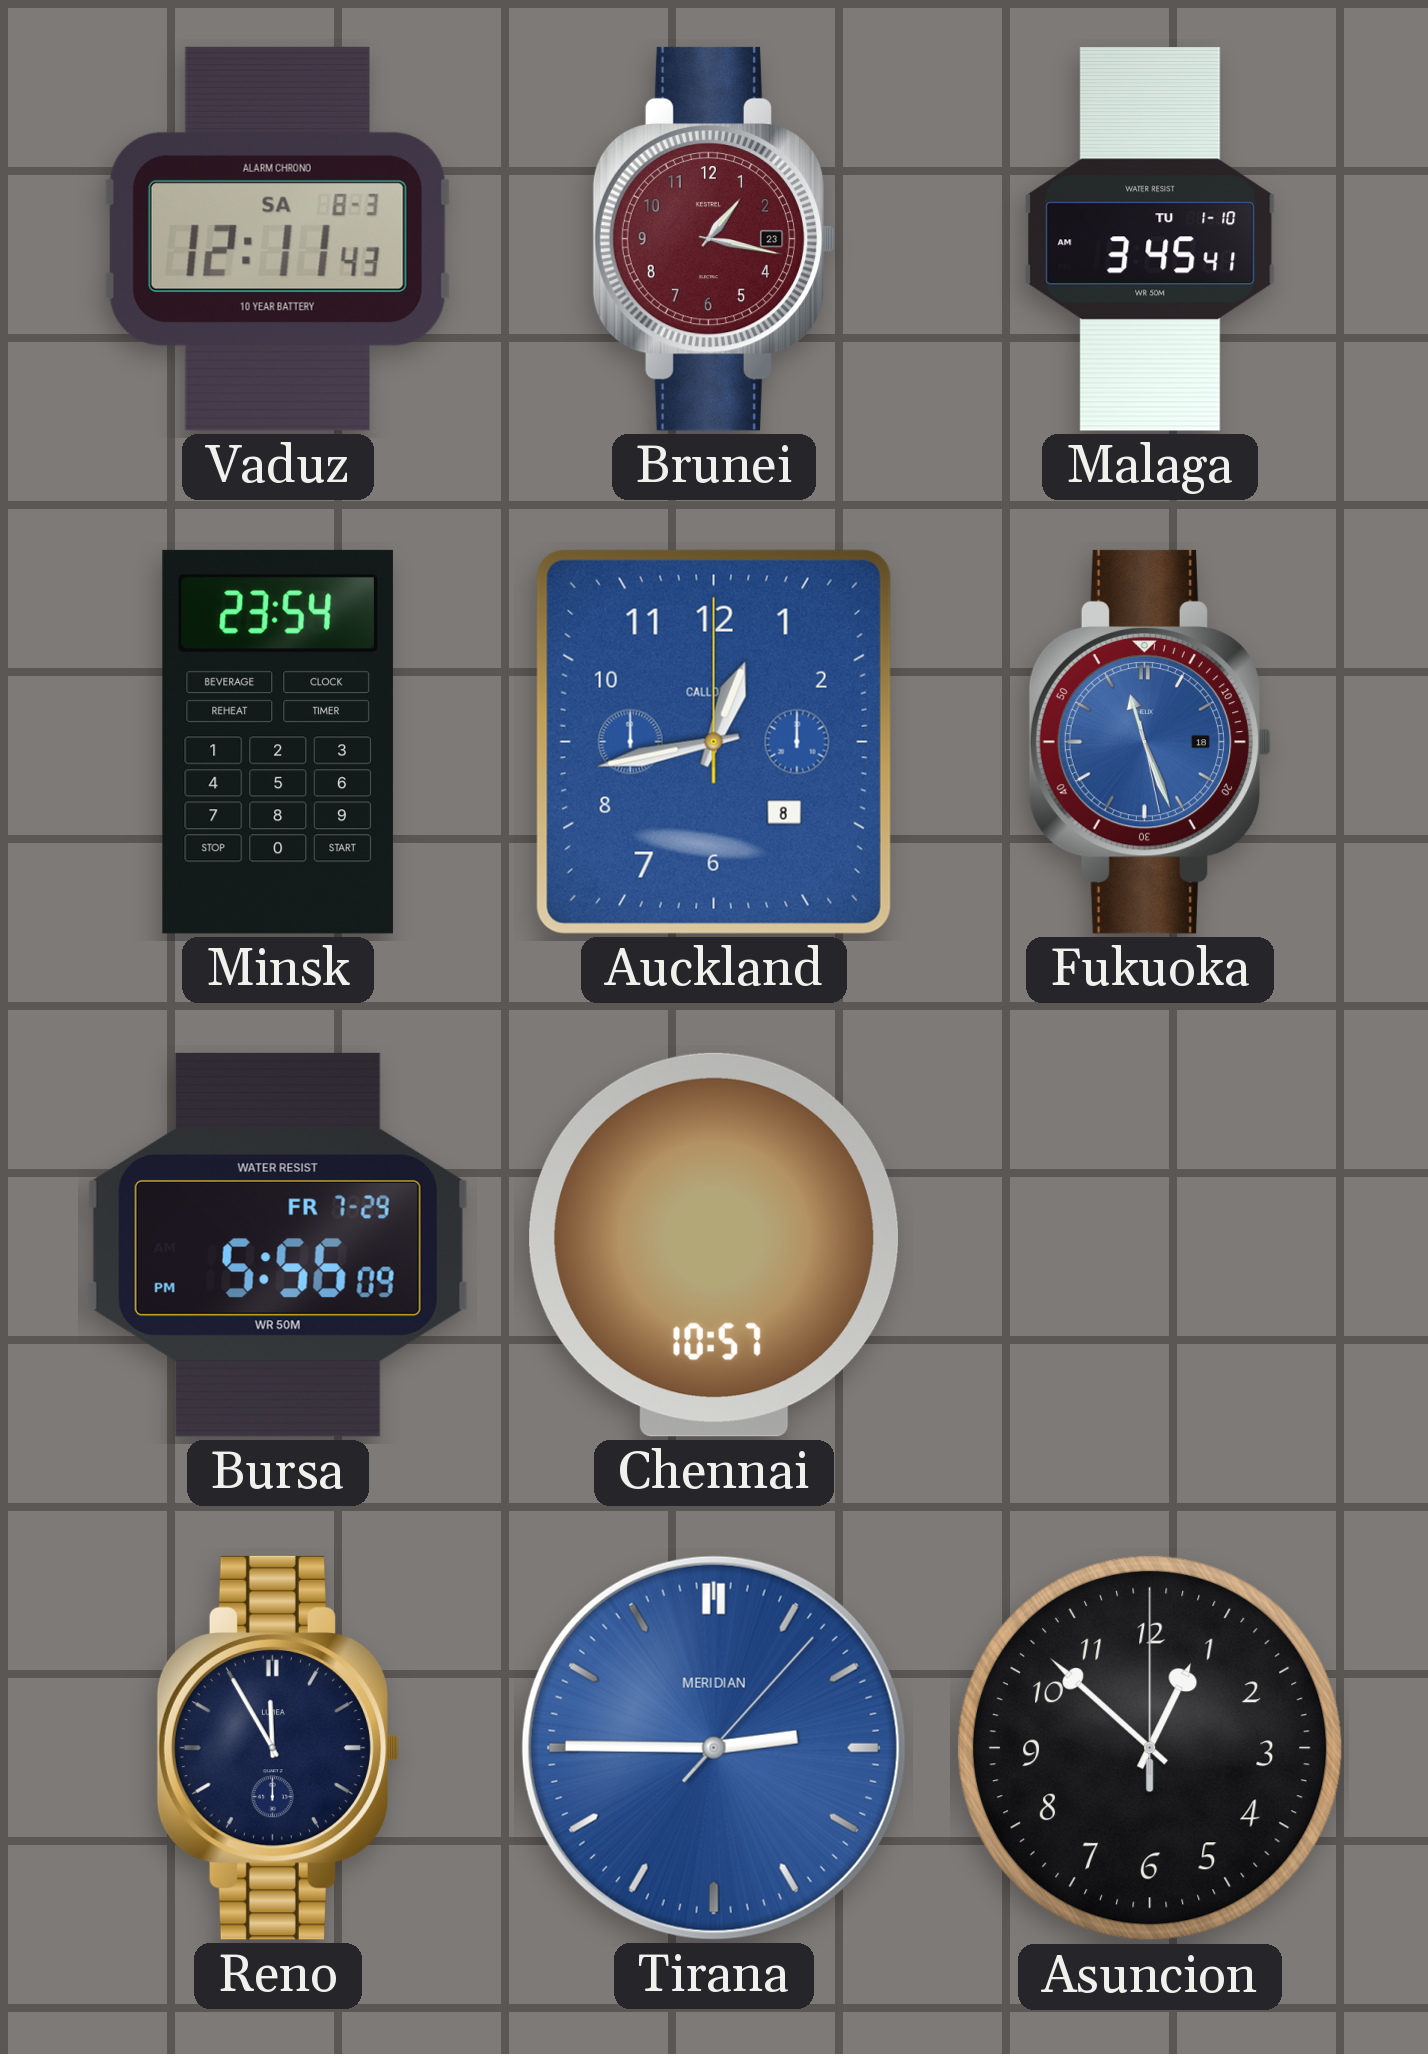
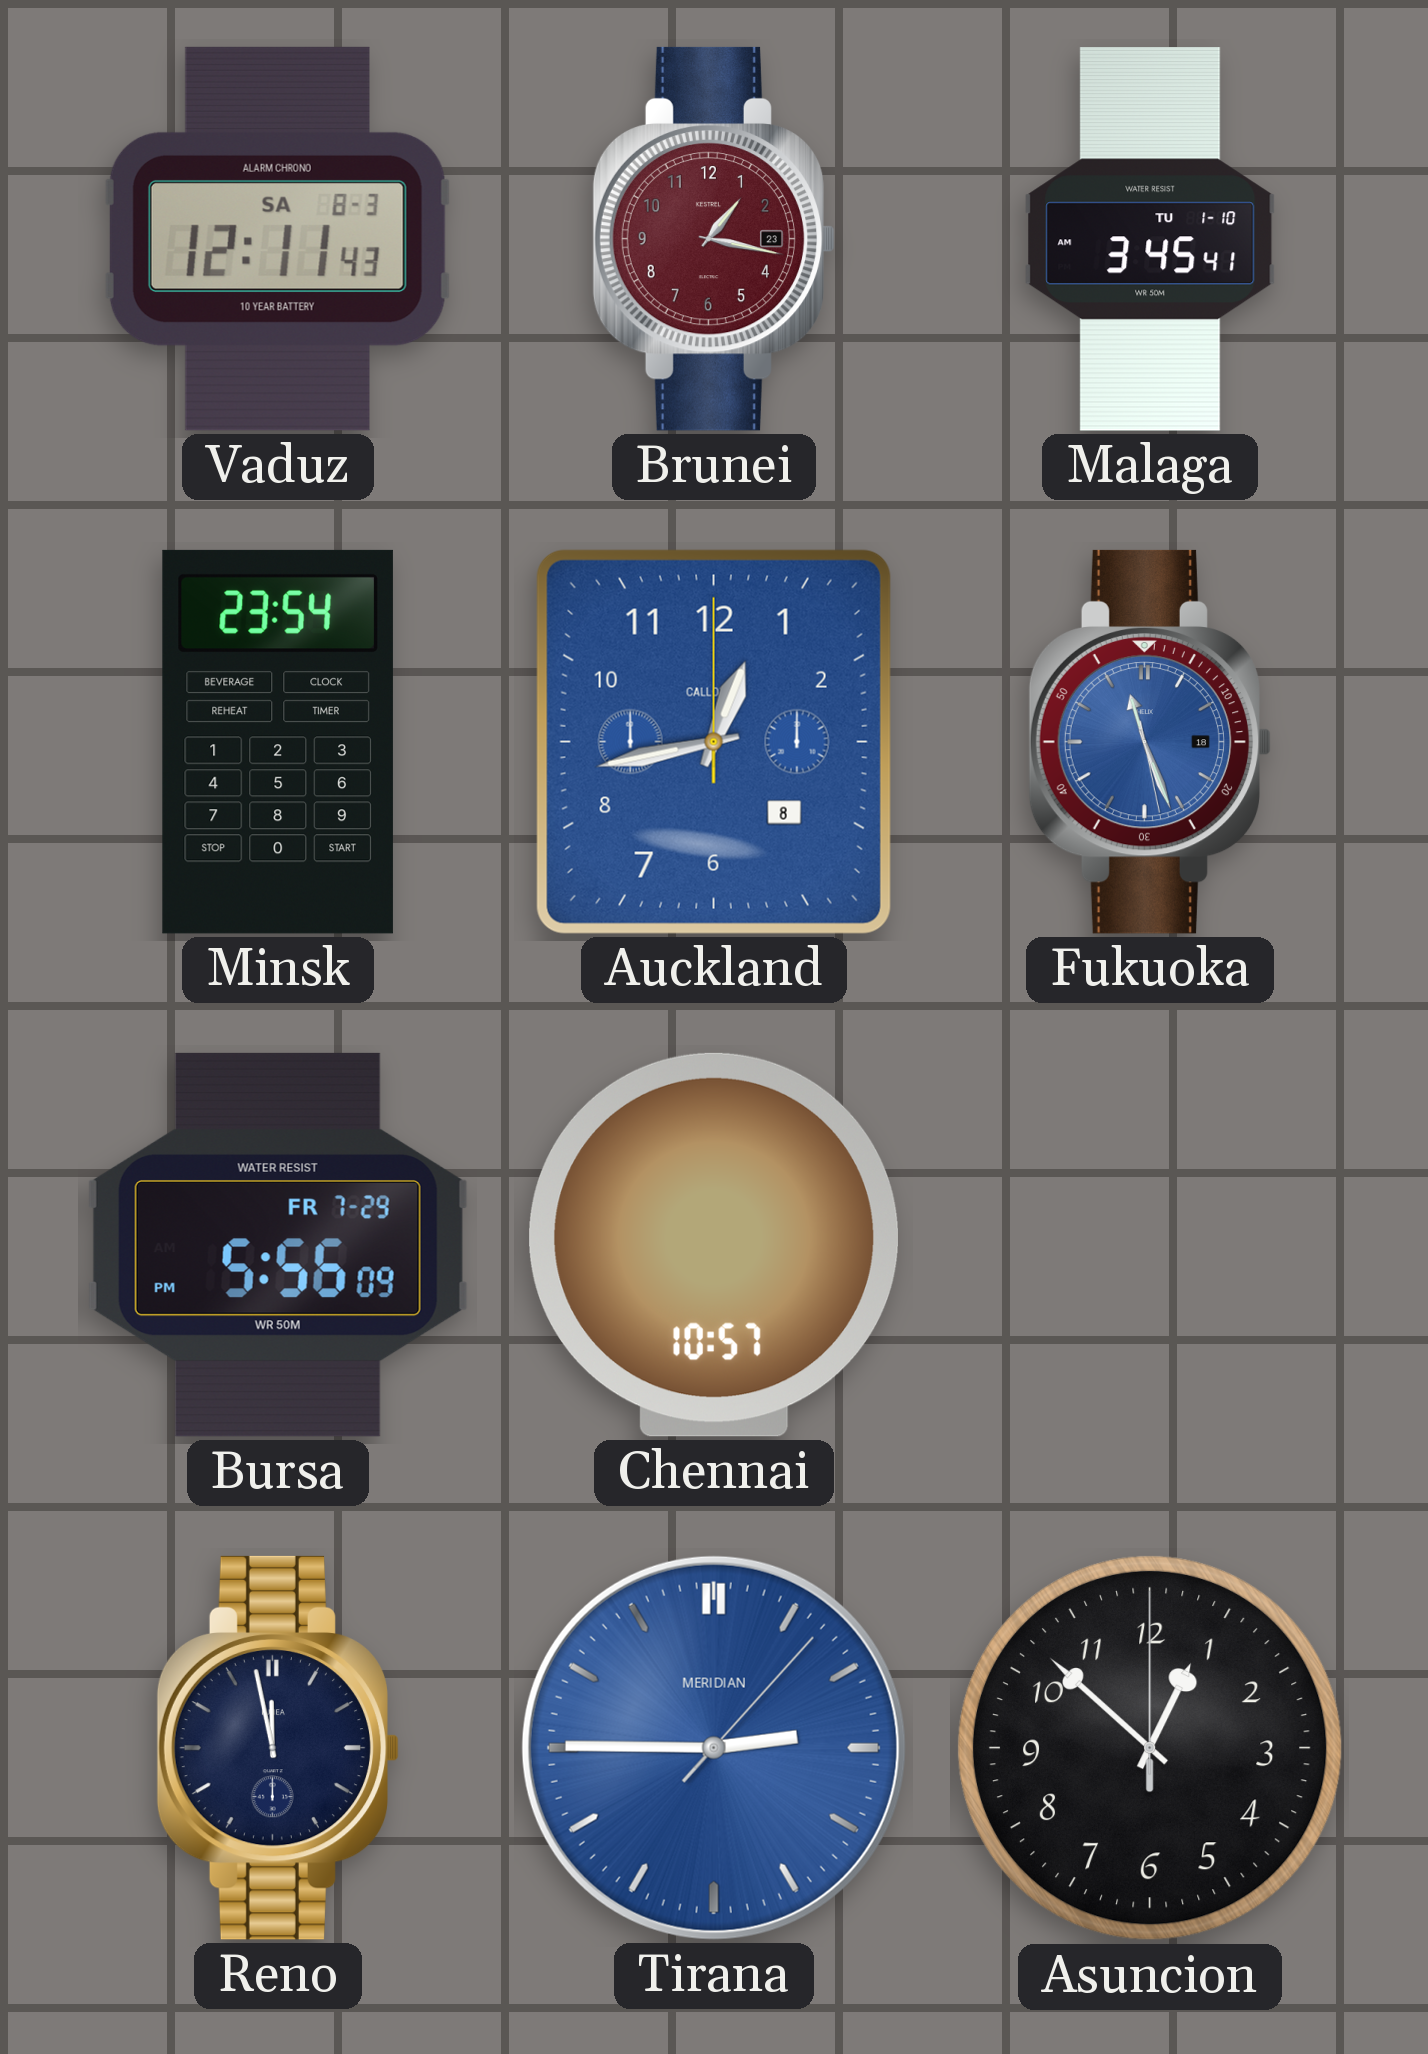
Reno: 11:55 -> 11:58
